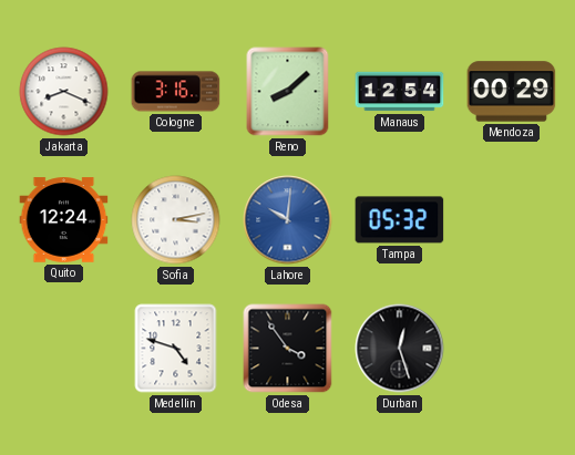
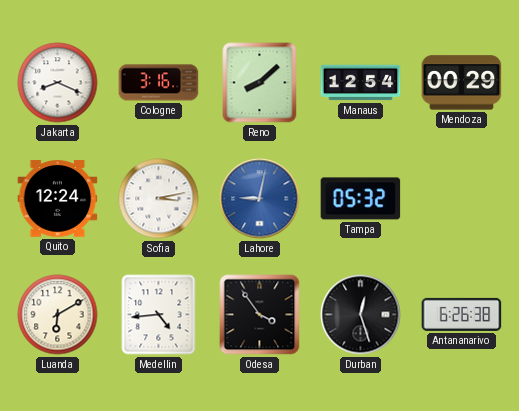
Lahore: 10:01 -> 9:02
Luanda: none -> 6:10
Medellin: 4:48 -> 4:44
Antananarivo: none -> 6:26
